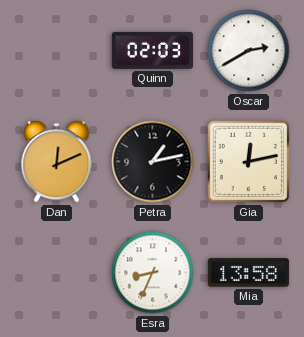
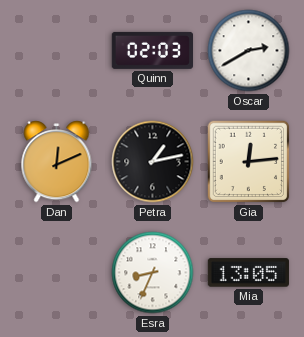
Gia: 12:13 -> 12:14
Mia: 13:58 -> 13:05
